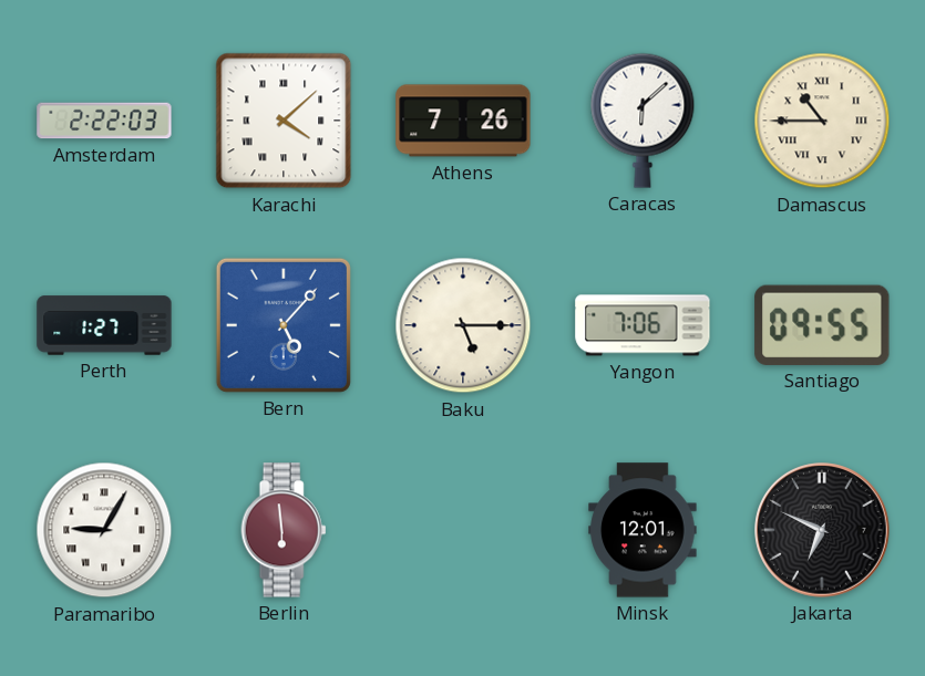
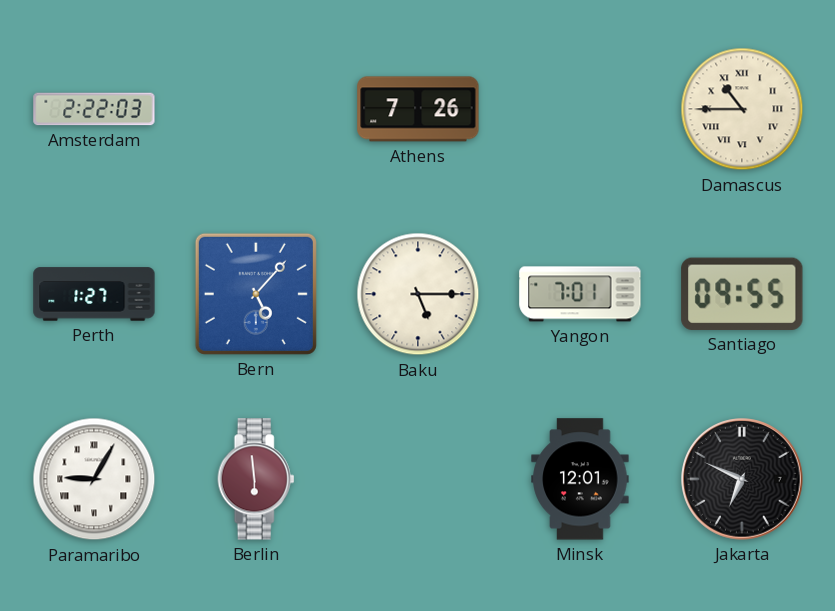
Karachi: 4:08 -> none
Caracas: 6:08 -> none
Yangon: 7:06 -> 7:01
